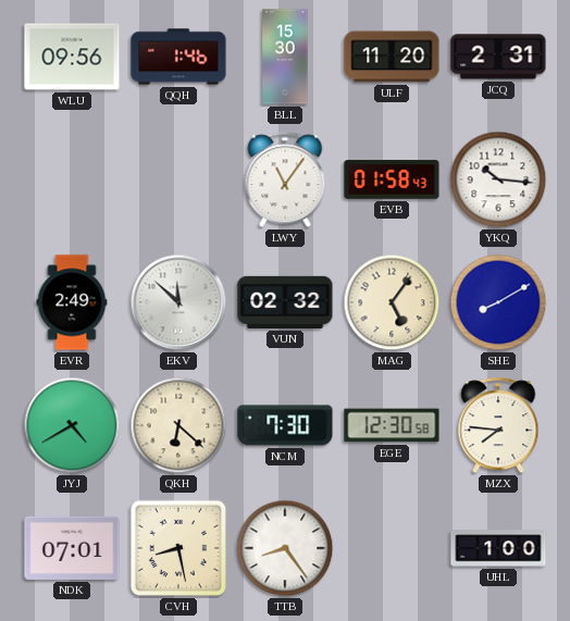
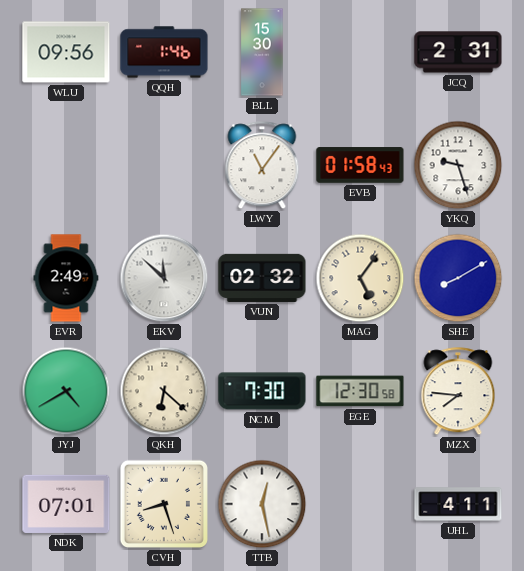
ULF: 11:20 -> none
YKQ: 10:16 -> 9:27
CVH: 8:28 -> 8:27
TTB: 8:24 -> 12:28
UHL: 1:00 -> 4:11
